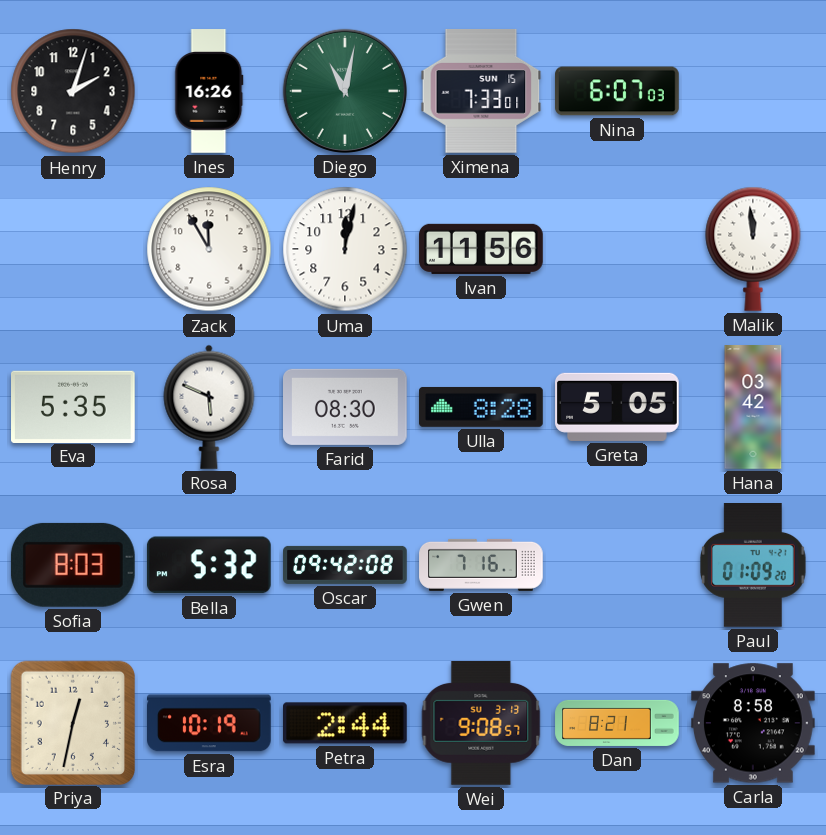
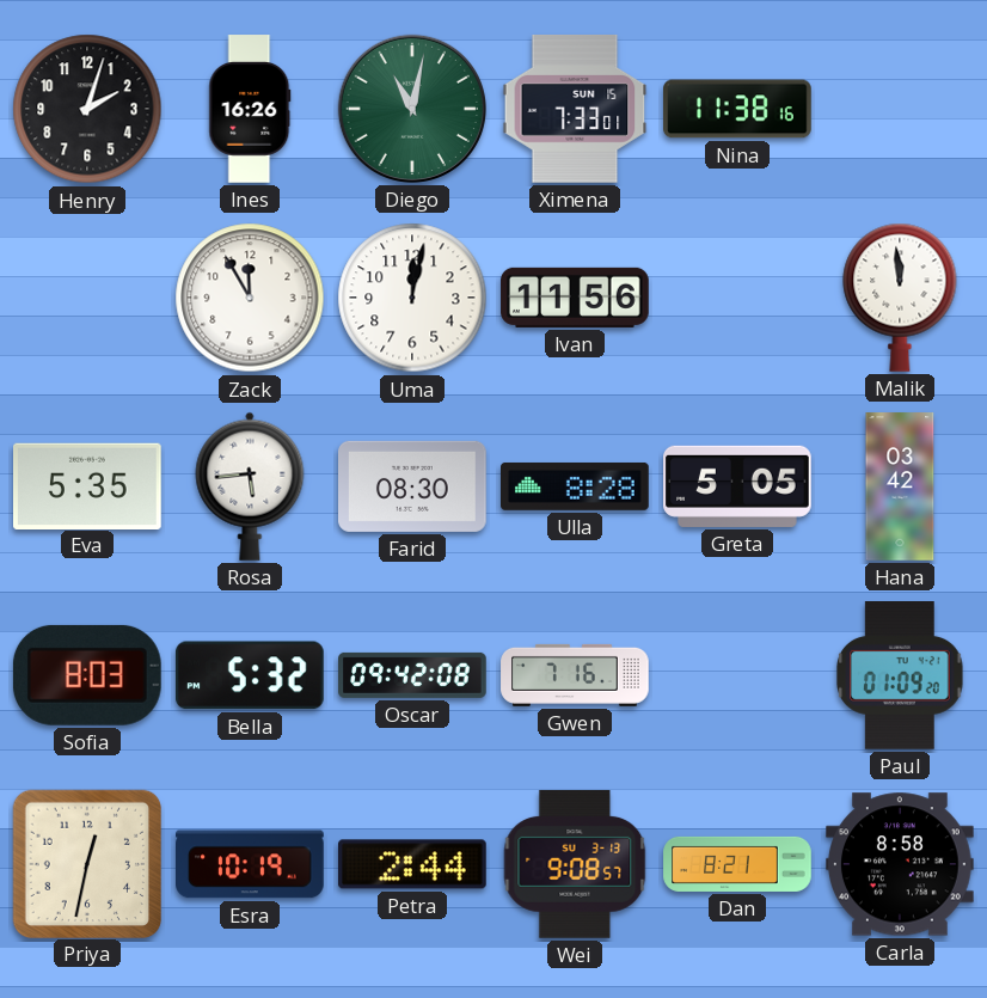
Nina: 6:07 -> 11:38
Rosa: 5:49 -> 5:44
